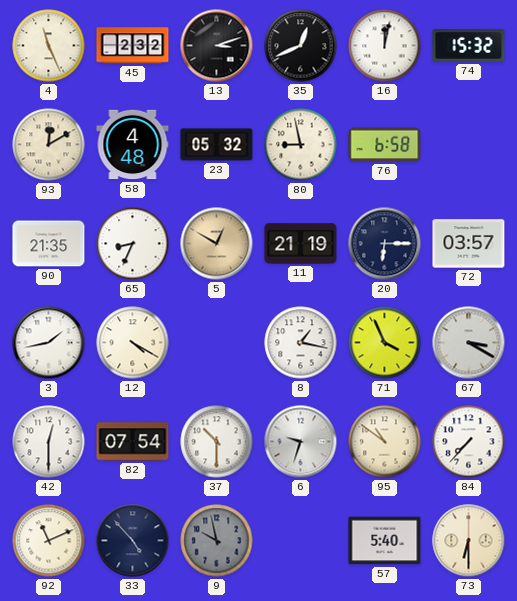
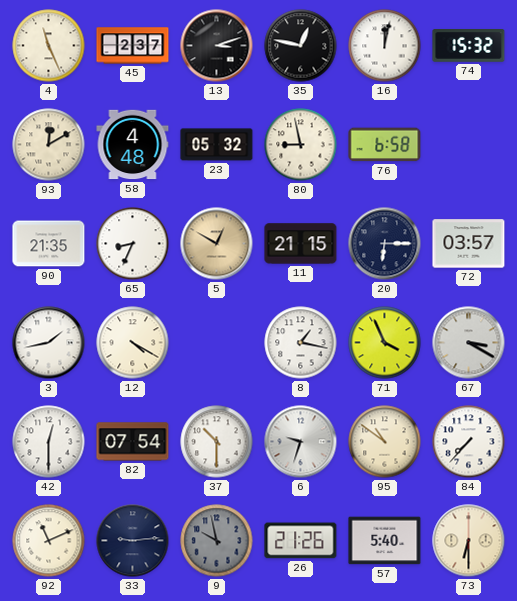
45: 2:32 -> 2:37
35: 12:41 -> 12:47
11: 21:19 -> 21:15
33: 4:53 -> 9:14
26: none -> 21:26
